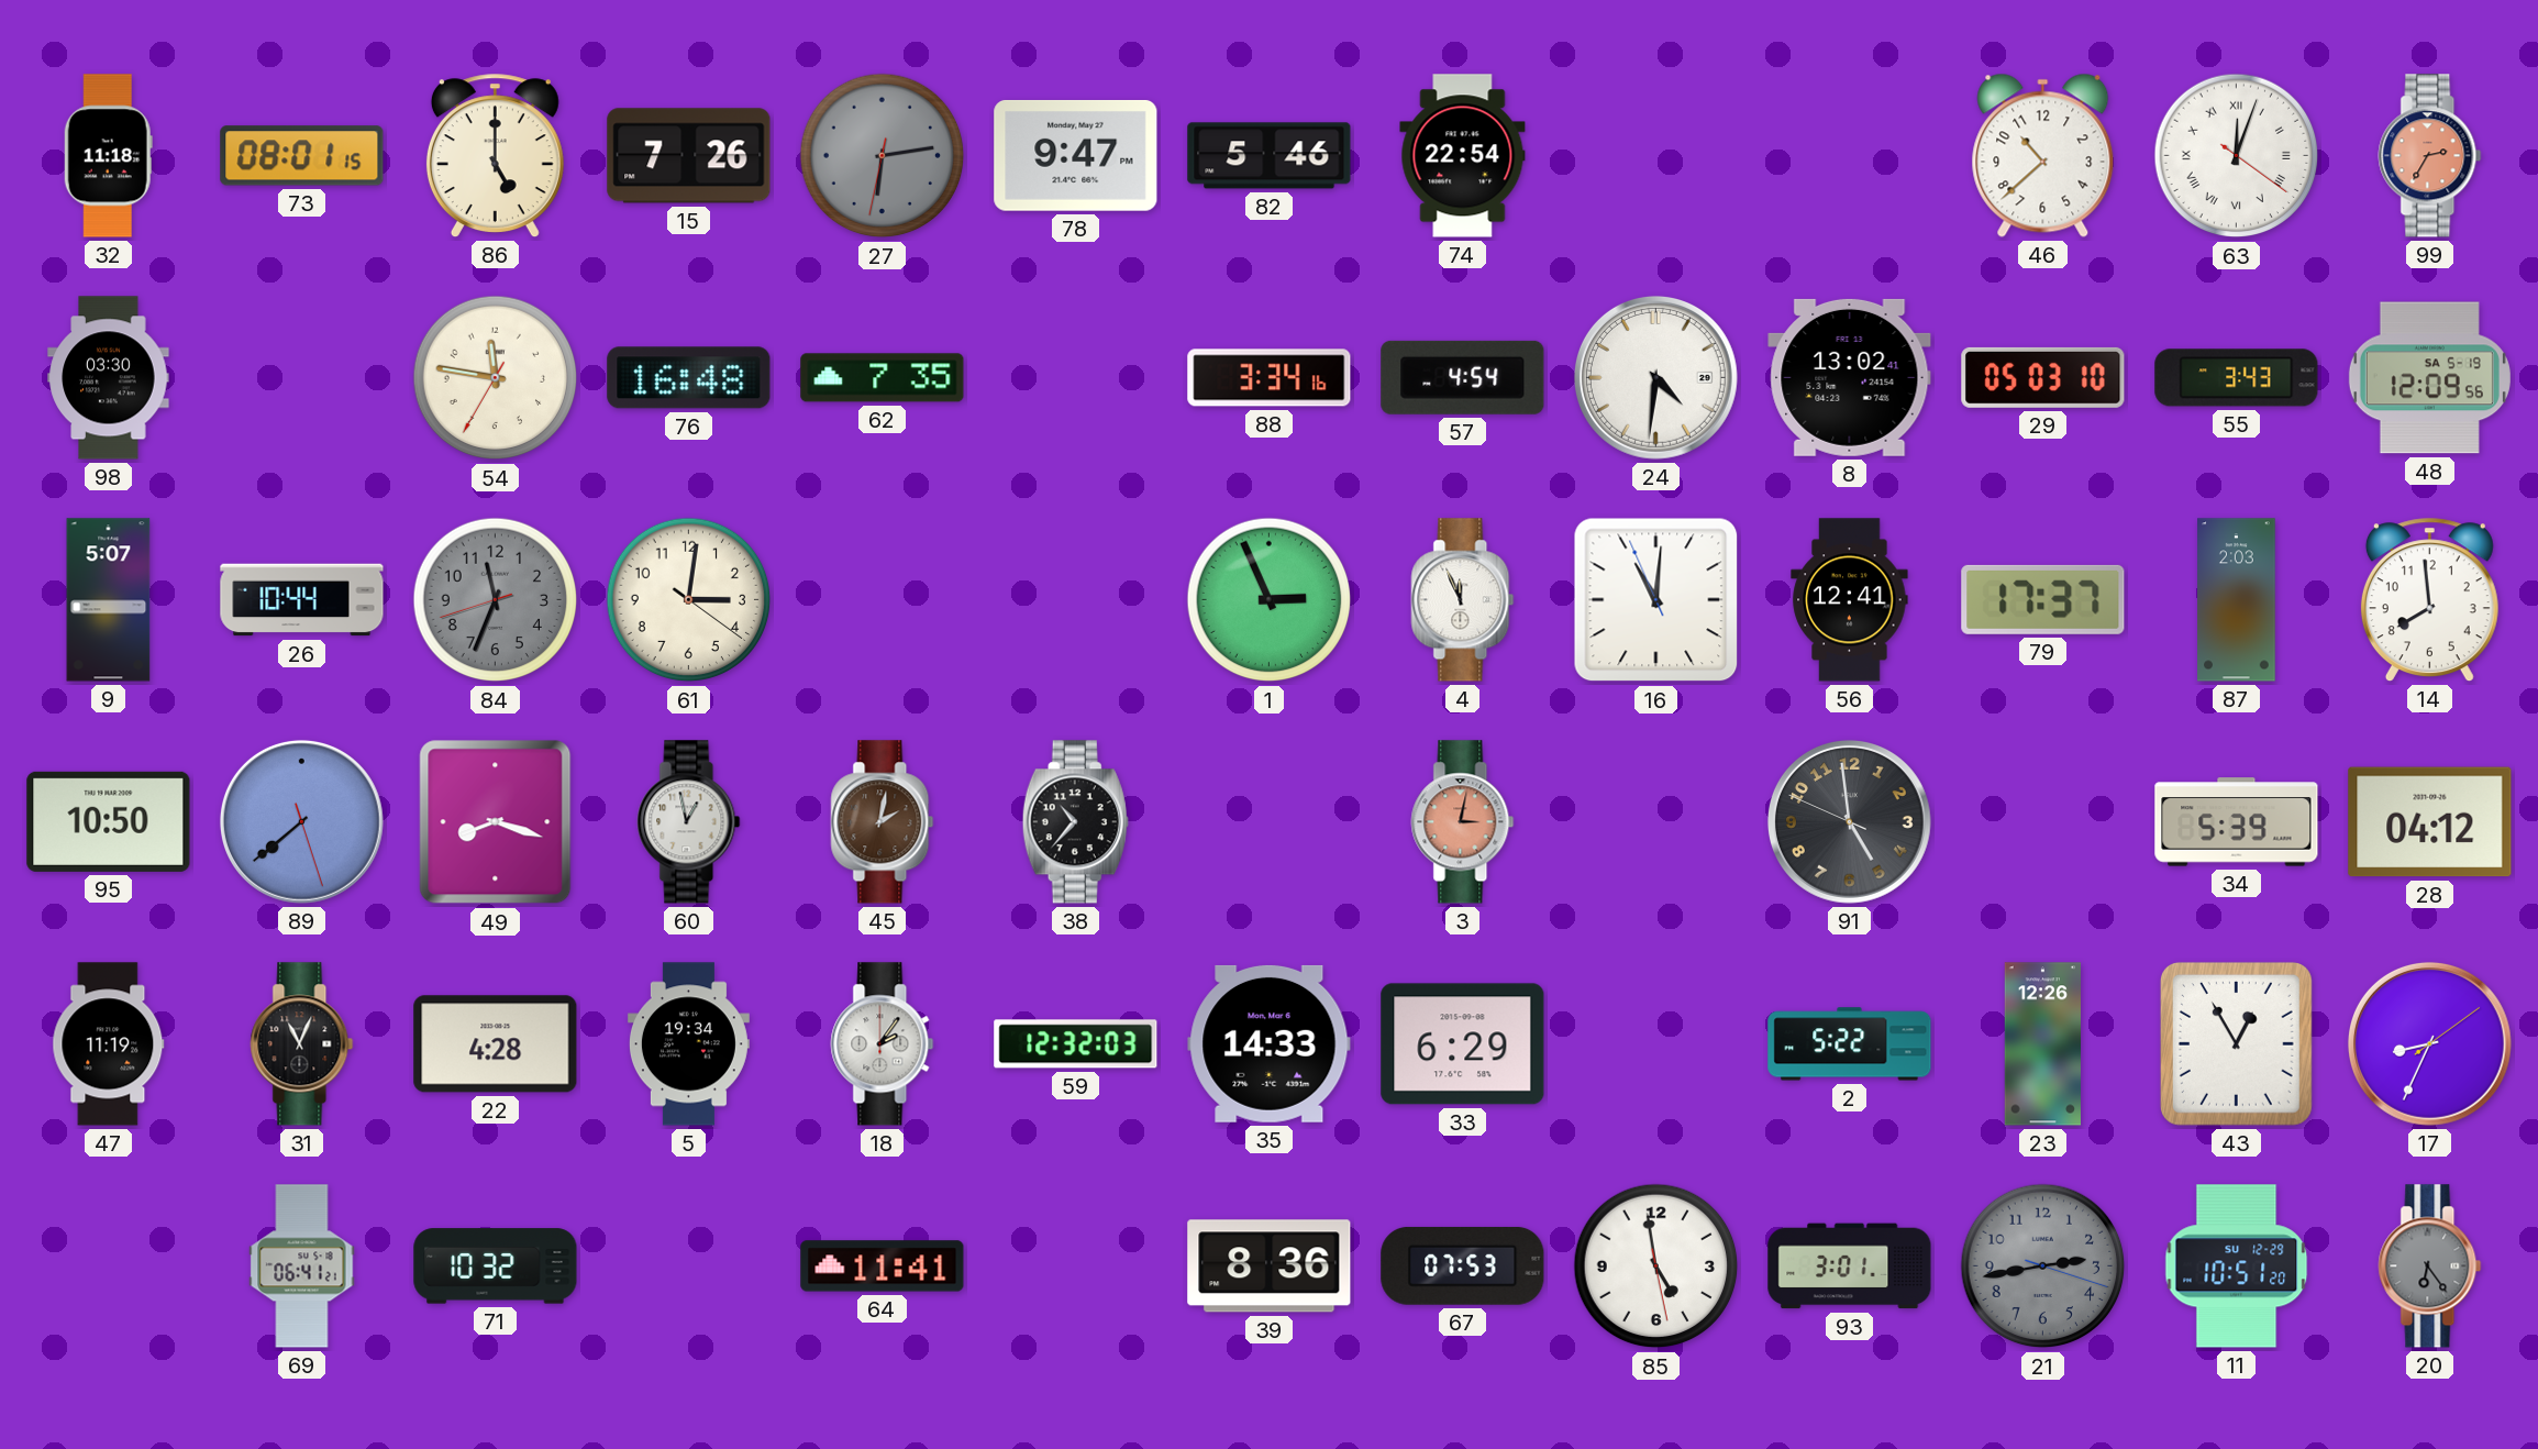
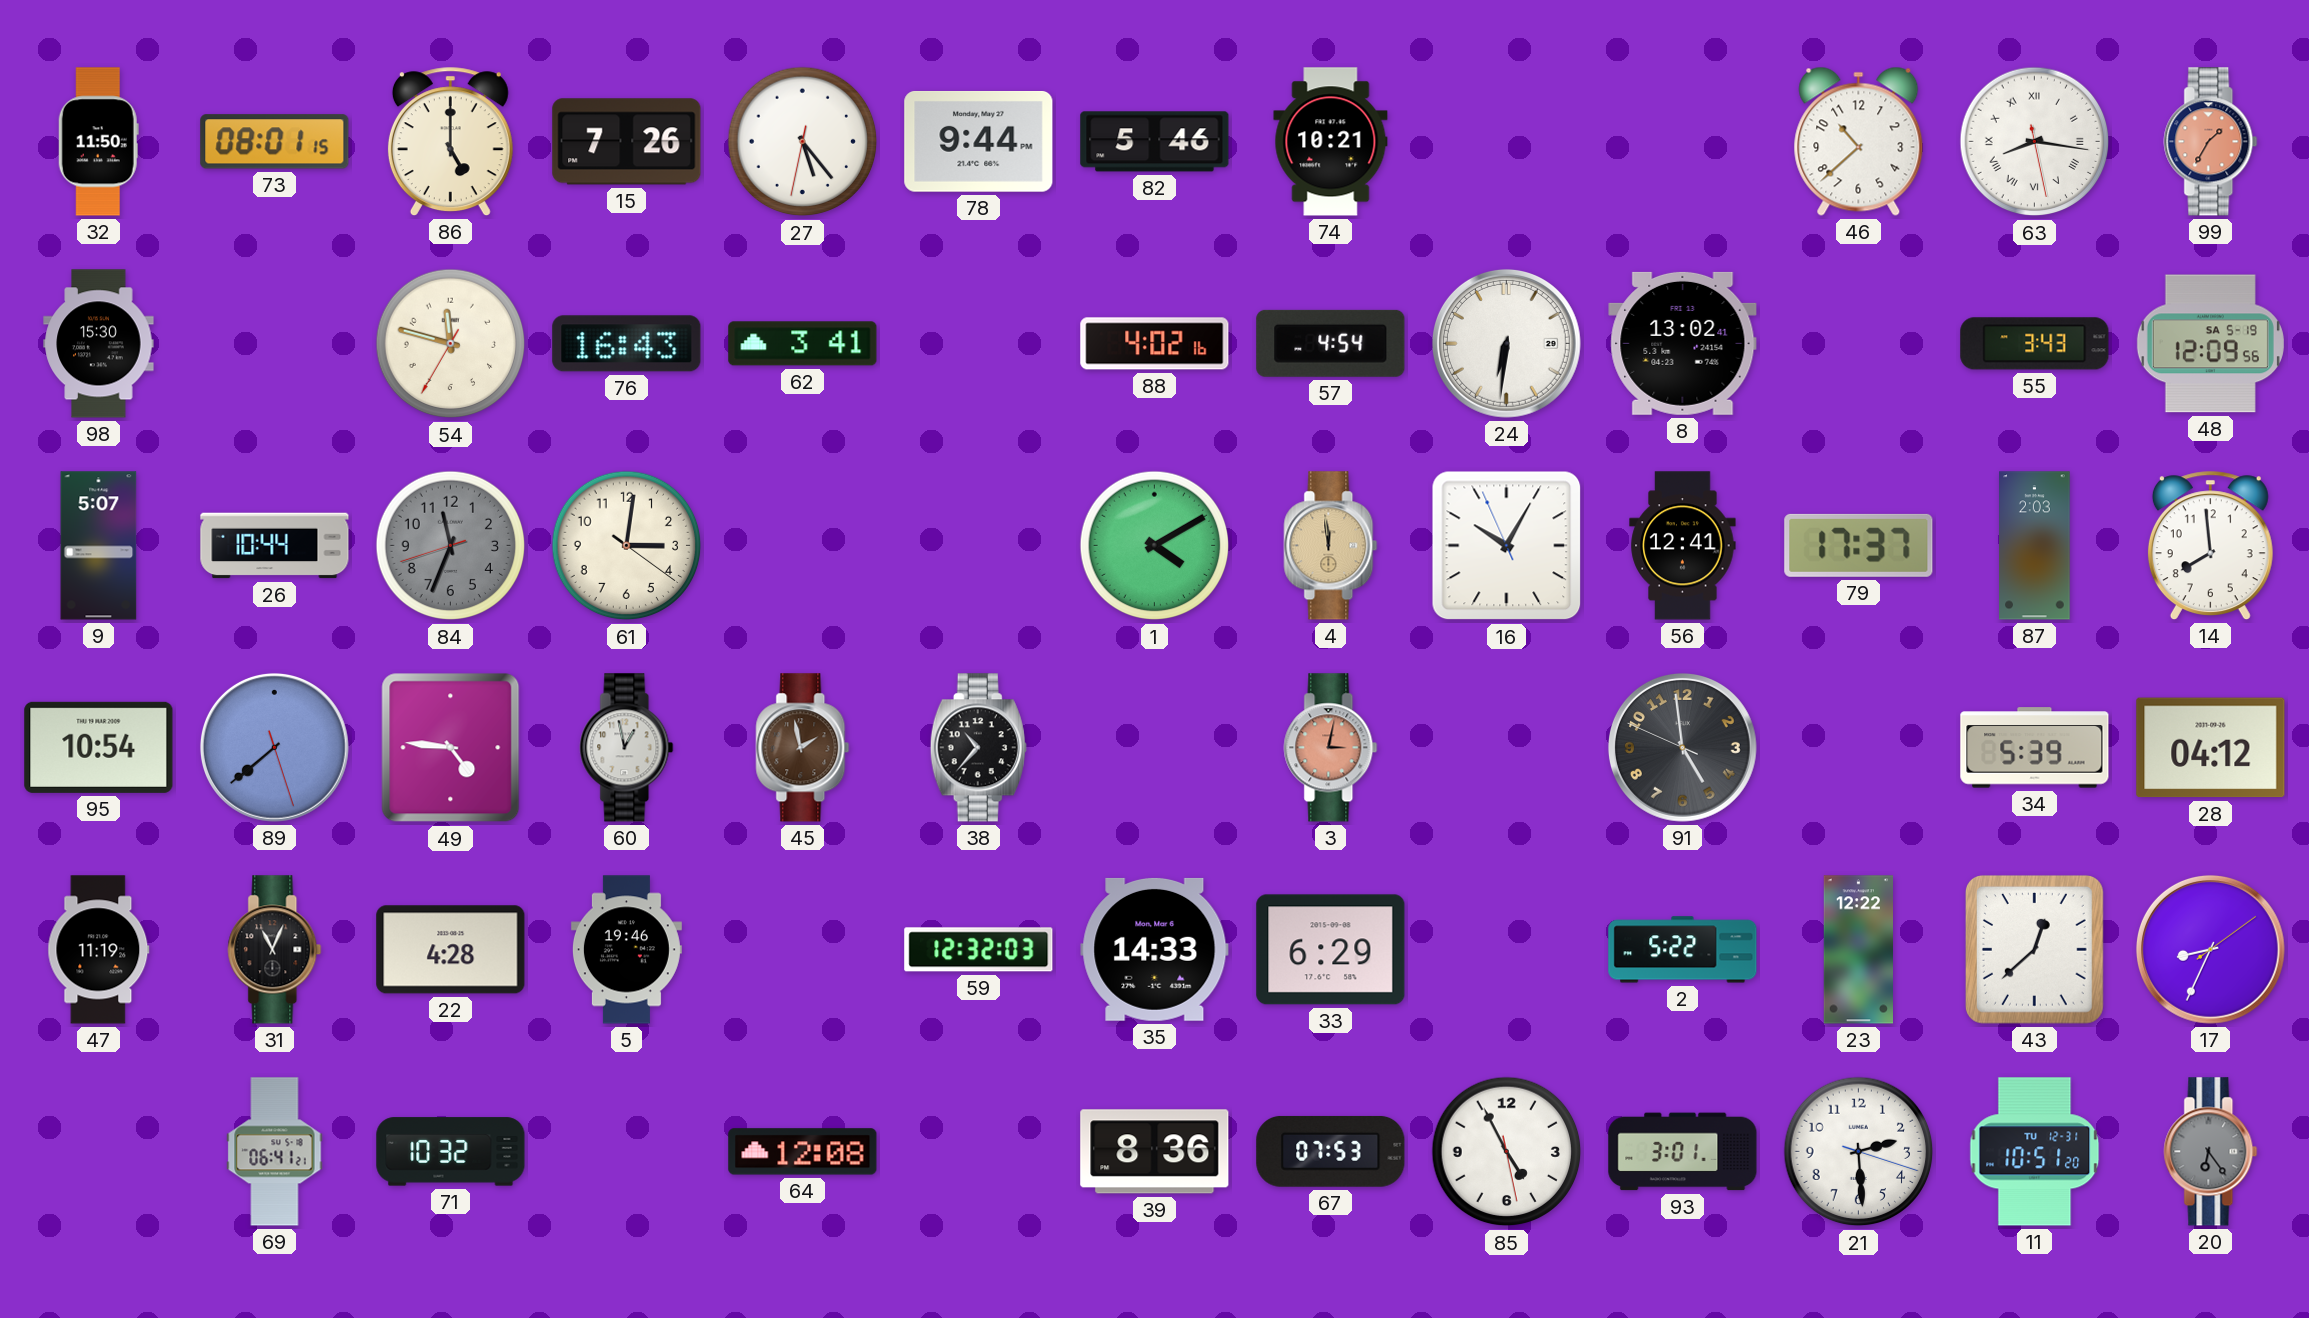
32: 11:18 -> 11:50
27: 6:13 -> 5:23
27 dial: grey -> white
78: 9:47 -> 9:44
74: 22:54 -> 10:21
63: 12:03 -> 8:16
99: 2:35 -> 1:35
98: 03:30 -> 15:30
54: 11:46 -> 11:47
76: 16:48 -> 16:43
62: 7:35 -> 3:41
88: 3:34 -> 4:02
24: 4:31 -> 6:31
29: 05:03 -> none
1: 2:56 -> 4:10
4: 11:56 -> 11:59
4 dial: white -> champagne
16: 11:00 -> 10:04
95: 10:50 -> 10:54
49: 8:18 -> 4:46
45: 2:02 -> 1:58
5: 19:34 -> 19:46
18: 2:06 -> none
23: 12:26 -> 12:22
43: 12:55 -> 12:38
64: 11:41 -> 12:08
85: 4:58 -> 4:55
21: 2:43 -> 2:29
21 dial: grey -> white
11 date: SU 12-29 -> TU 12-31
